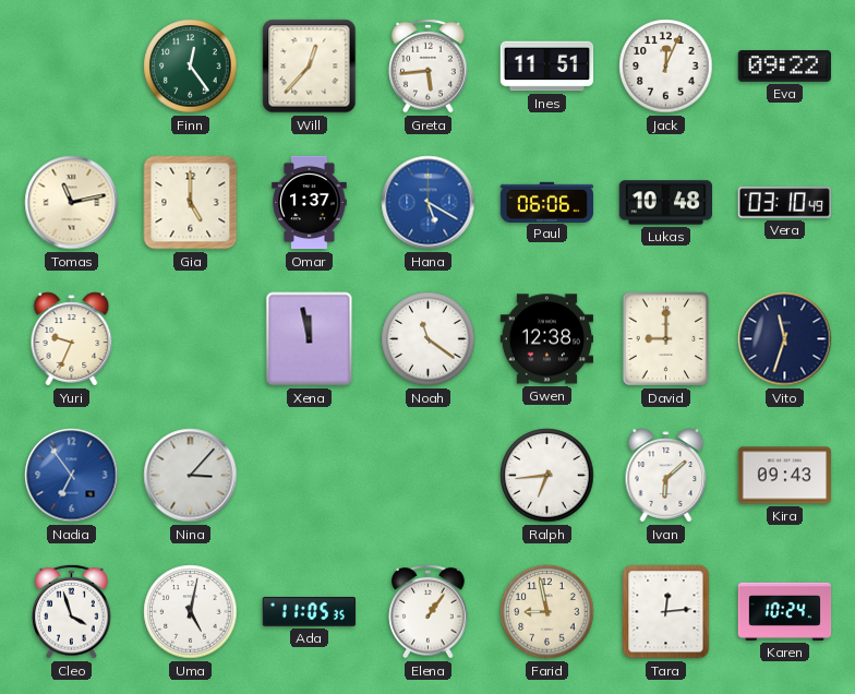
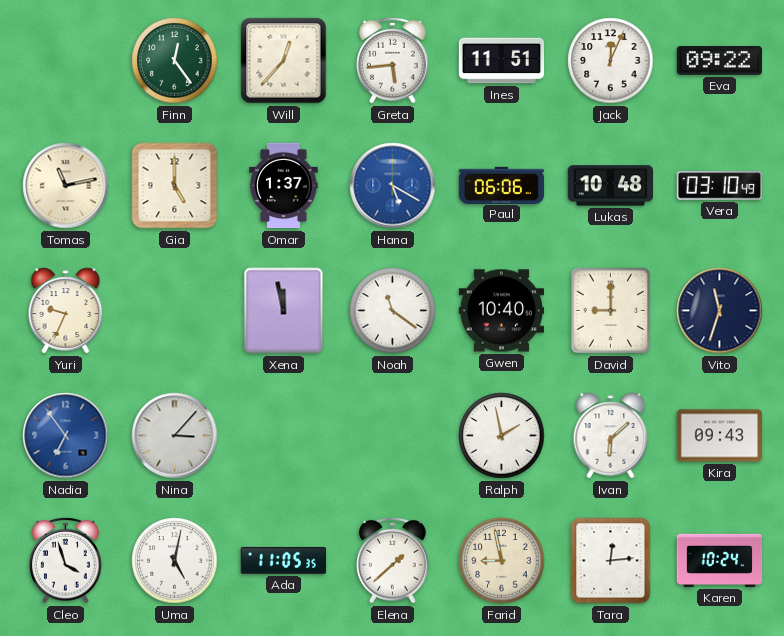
Gwen: 12:38 -> 10:40
Ralph: 6:44 -> 1:58
Elena: 1:06 -> 1:38
